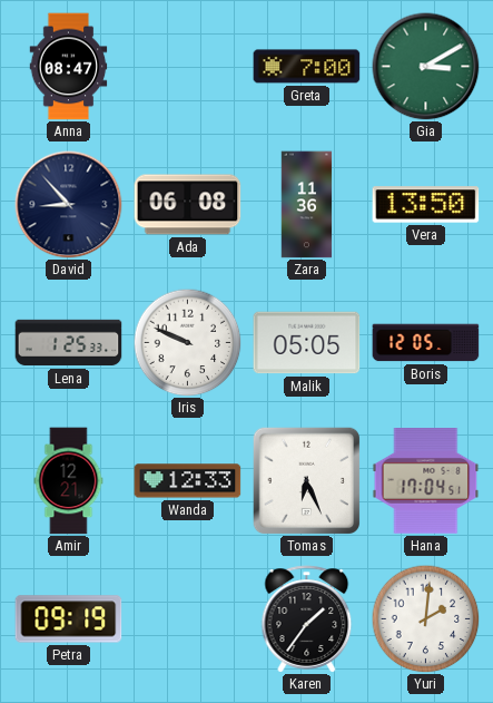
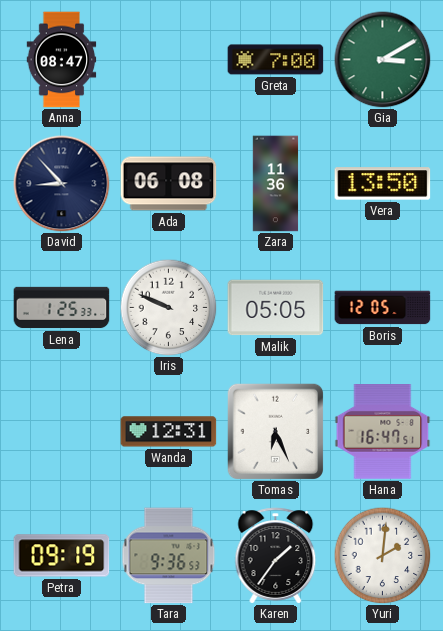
Amir: 12:21 -> none
Wanda: 12:33 -> 12:31
Hana: 17:04 -> 16:47
Tara: none -> 9:36
